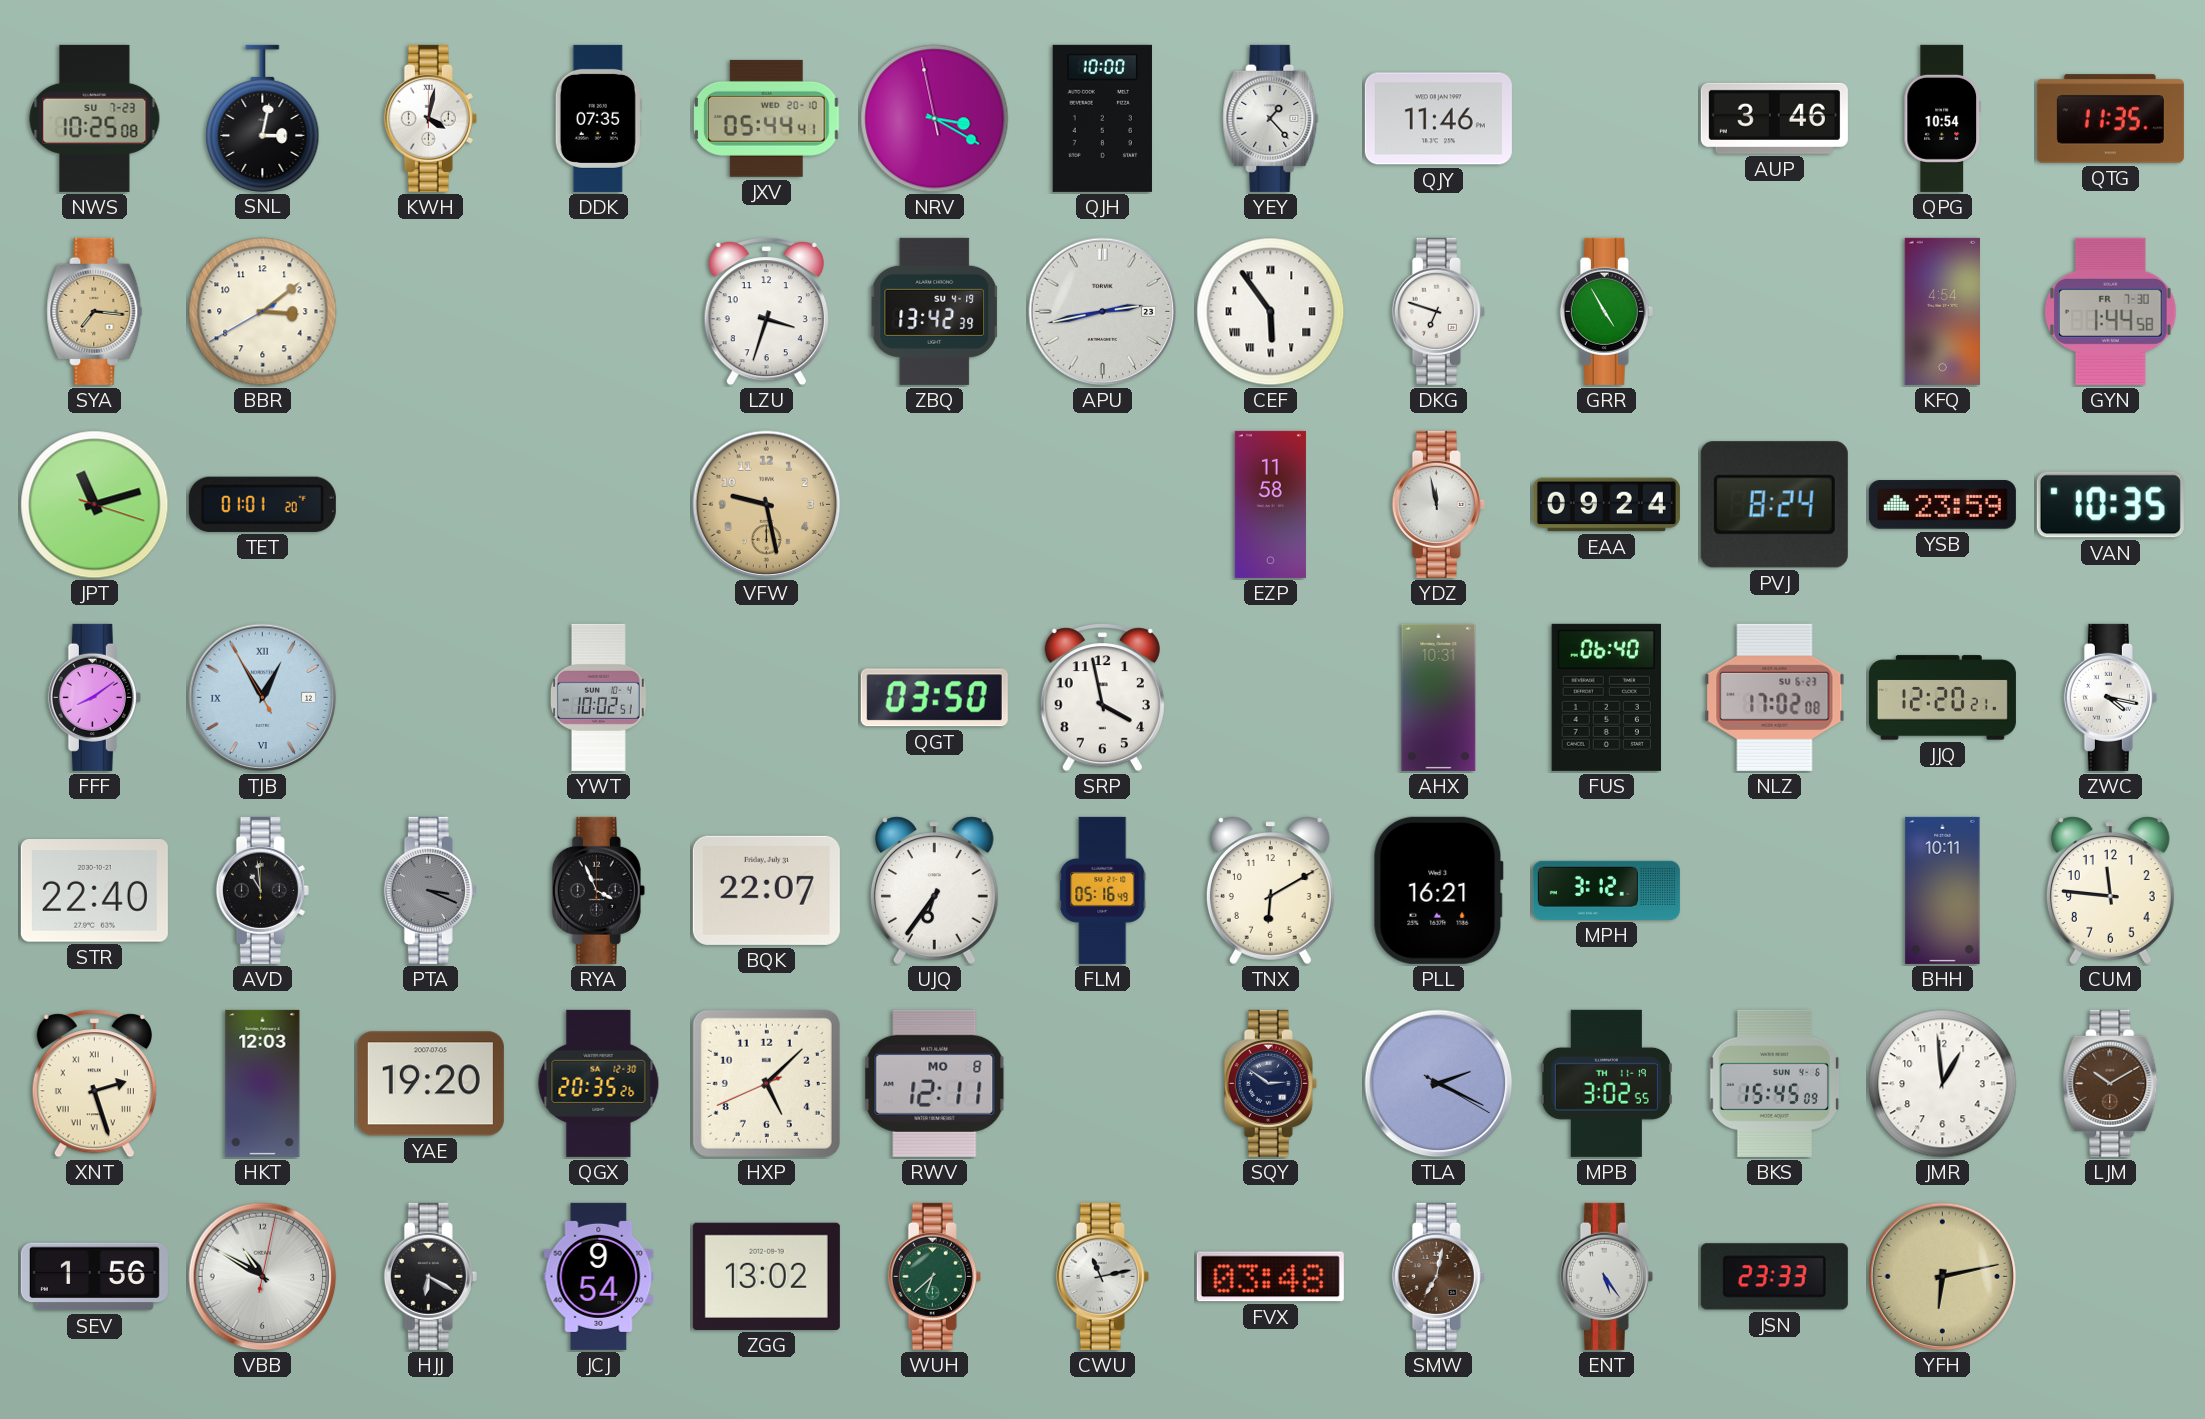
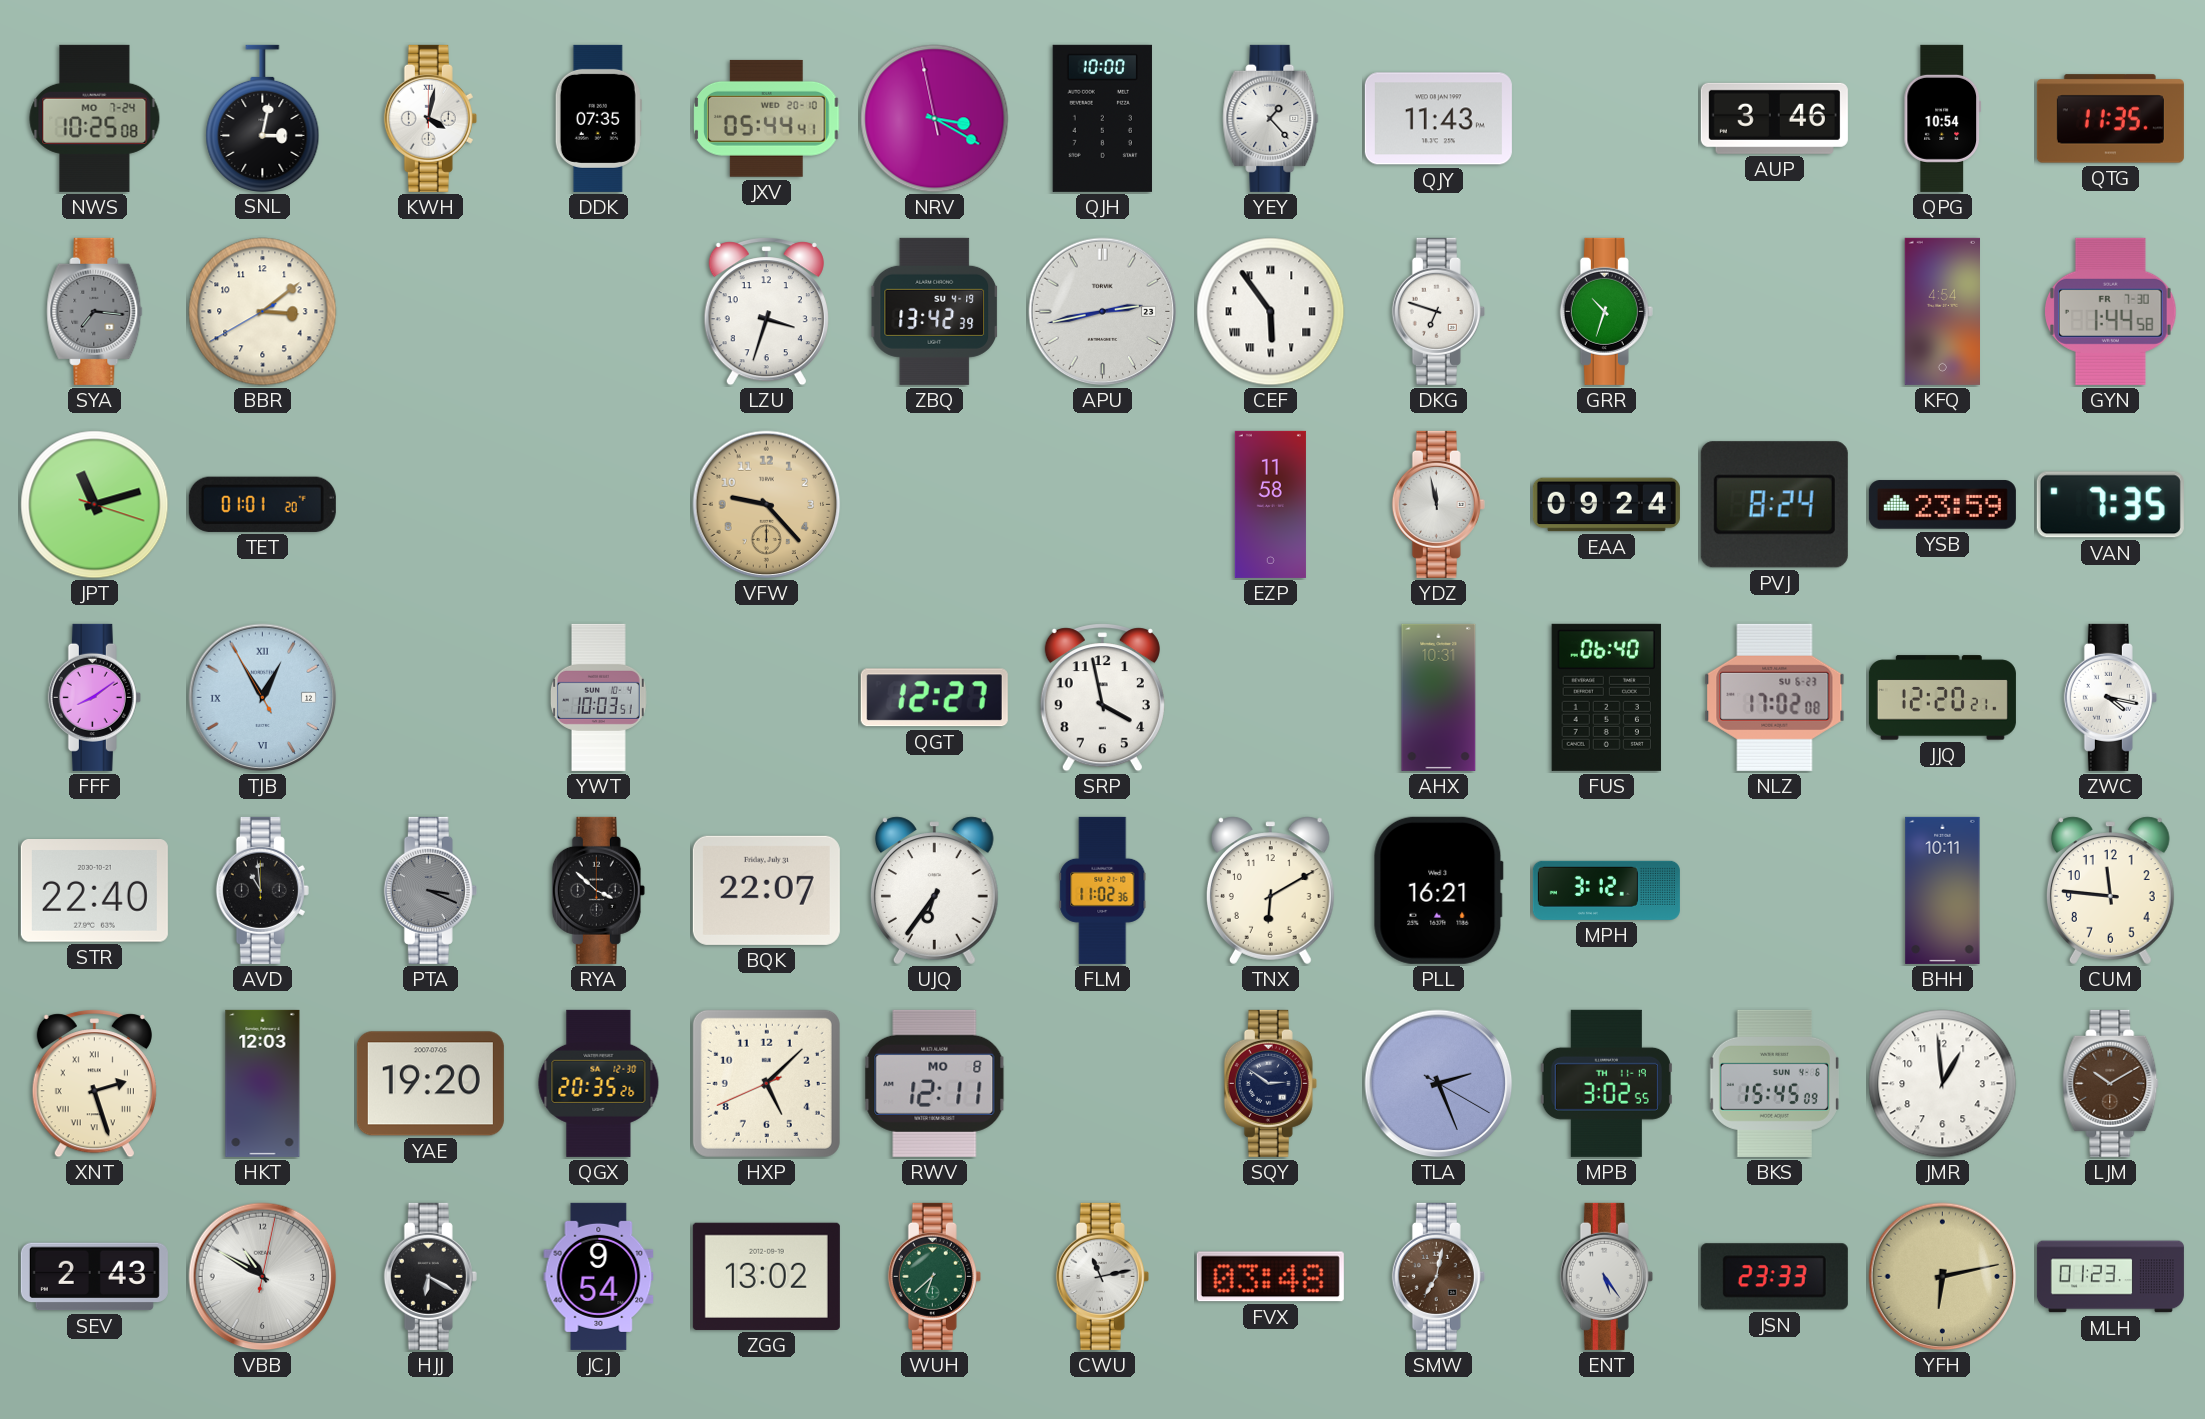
NWS date: SU 7-23 -> MO 7-24
QJY: 11:46 -> 11:43
SYA dial: champagne -> grey
GRR: 4:55 -> 10:33
VFW: 9:28 -> 9:23
VAN: 10:35 -> 7:35
YWT: 10:02 -> 10:03
QGT: 03:50 -> 12:27
RYA: 3:56 -> 3:52
FLM: 05:16 -> 11:02
TLA: 2:19 -> 2:26
SEV: 1:56 -> 2:43
MLH: none -> 01:23
